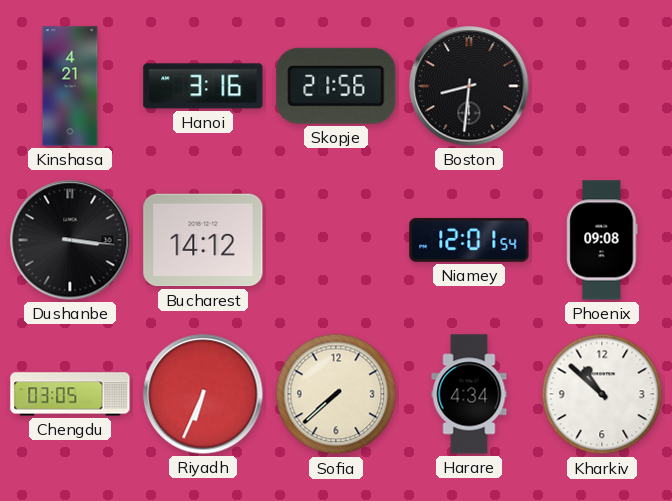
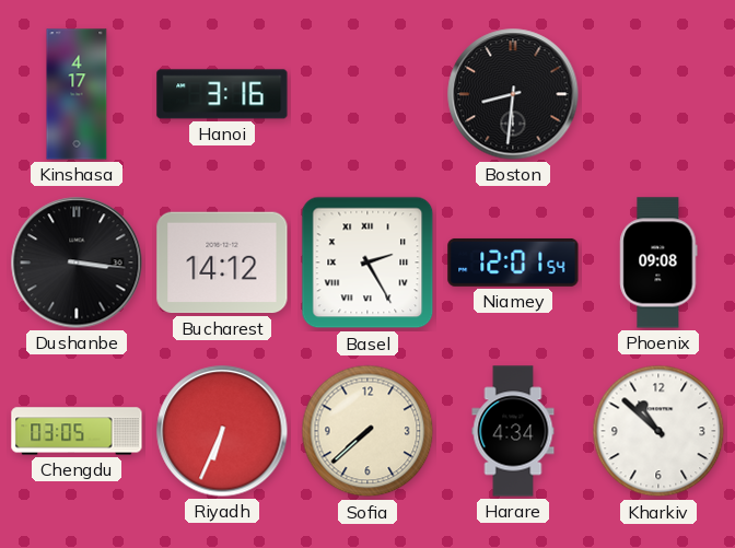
Kinshasa: 4:21 -> 4:17
Skopje: 21:56 -> none
Basel: none -> 2:25
